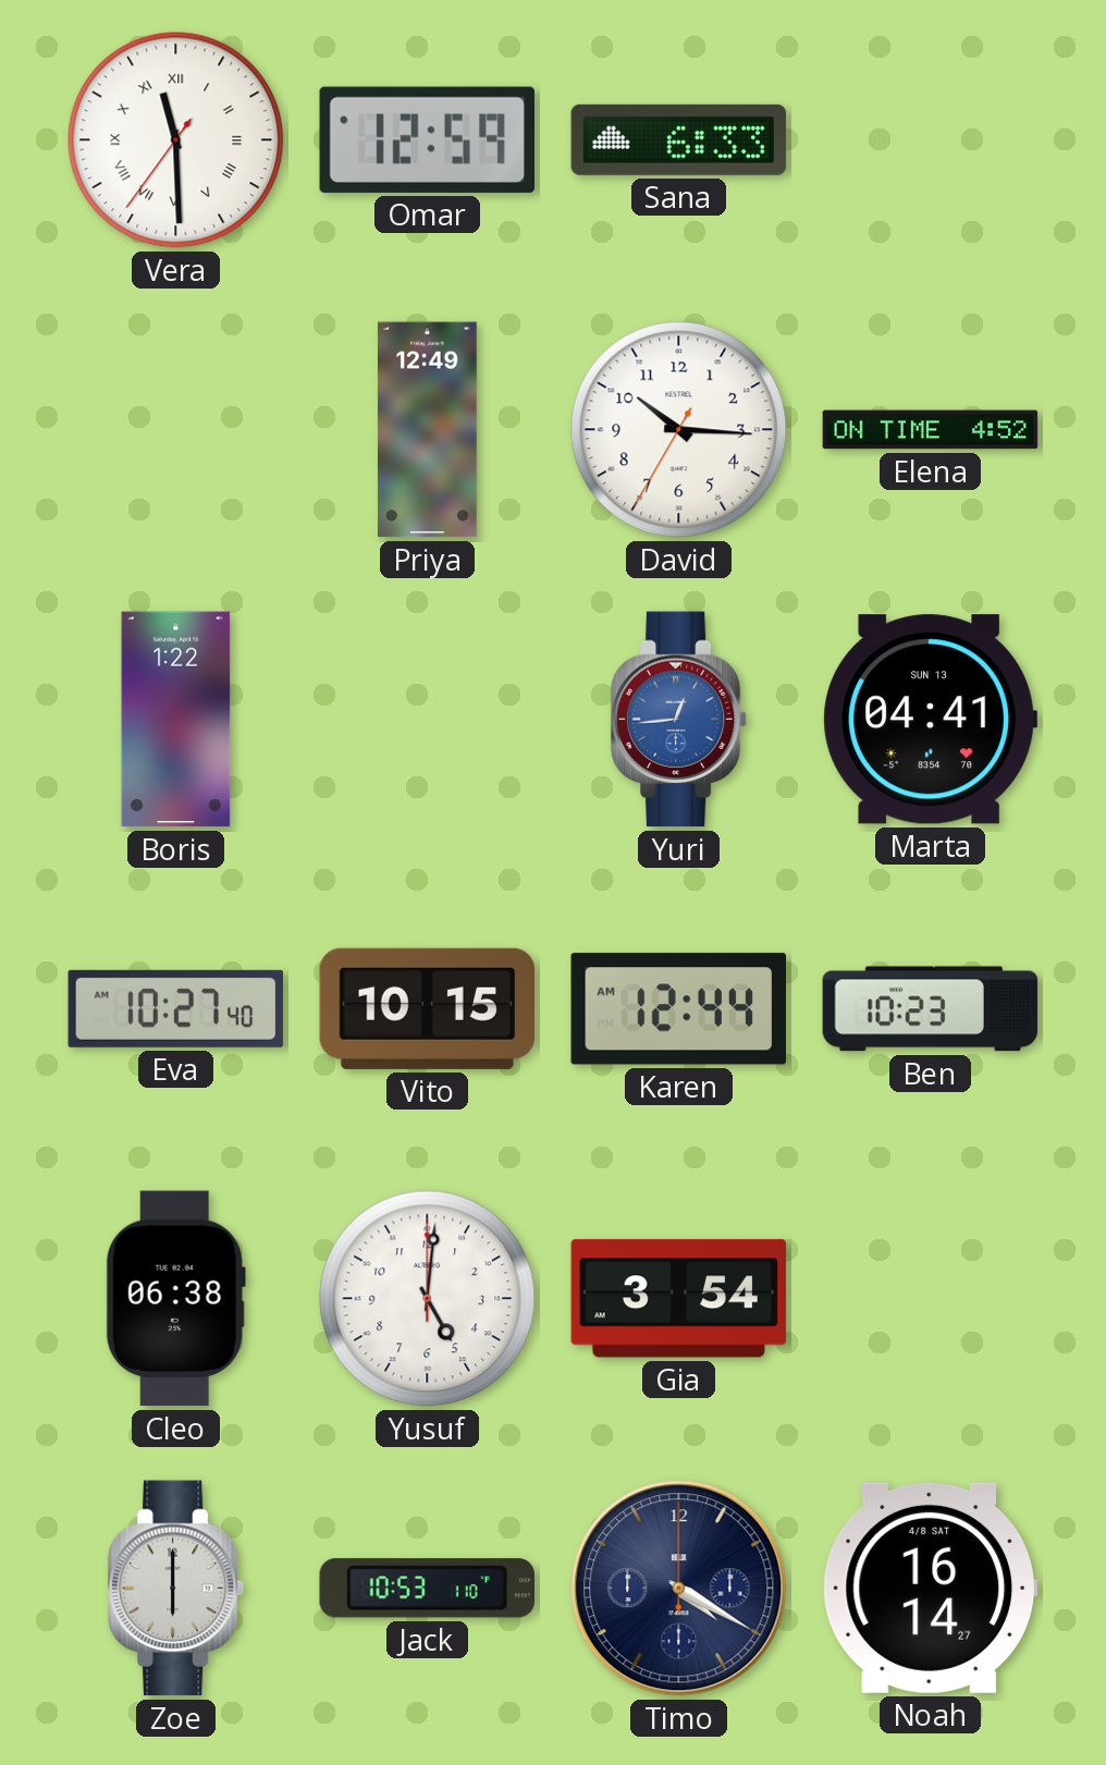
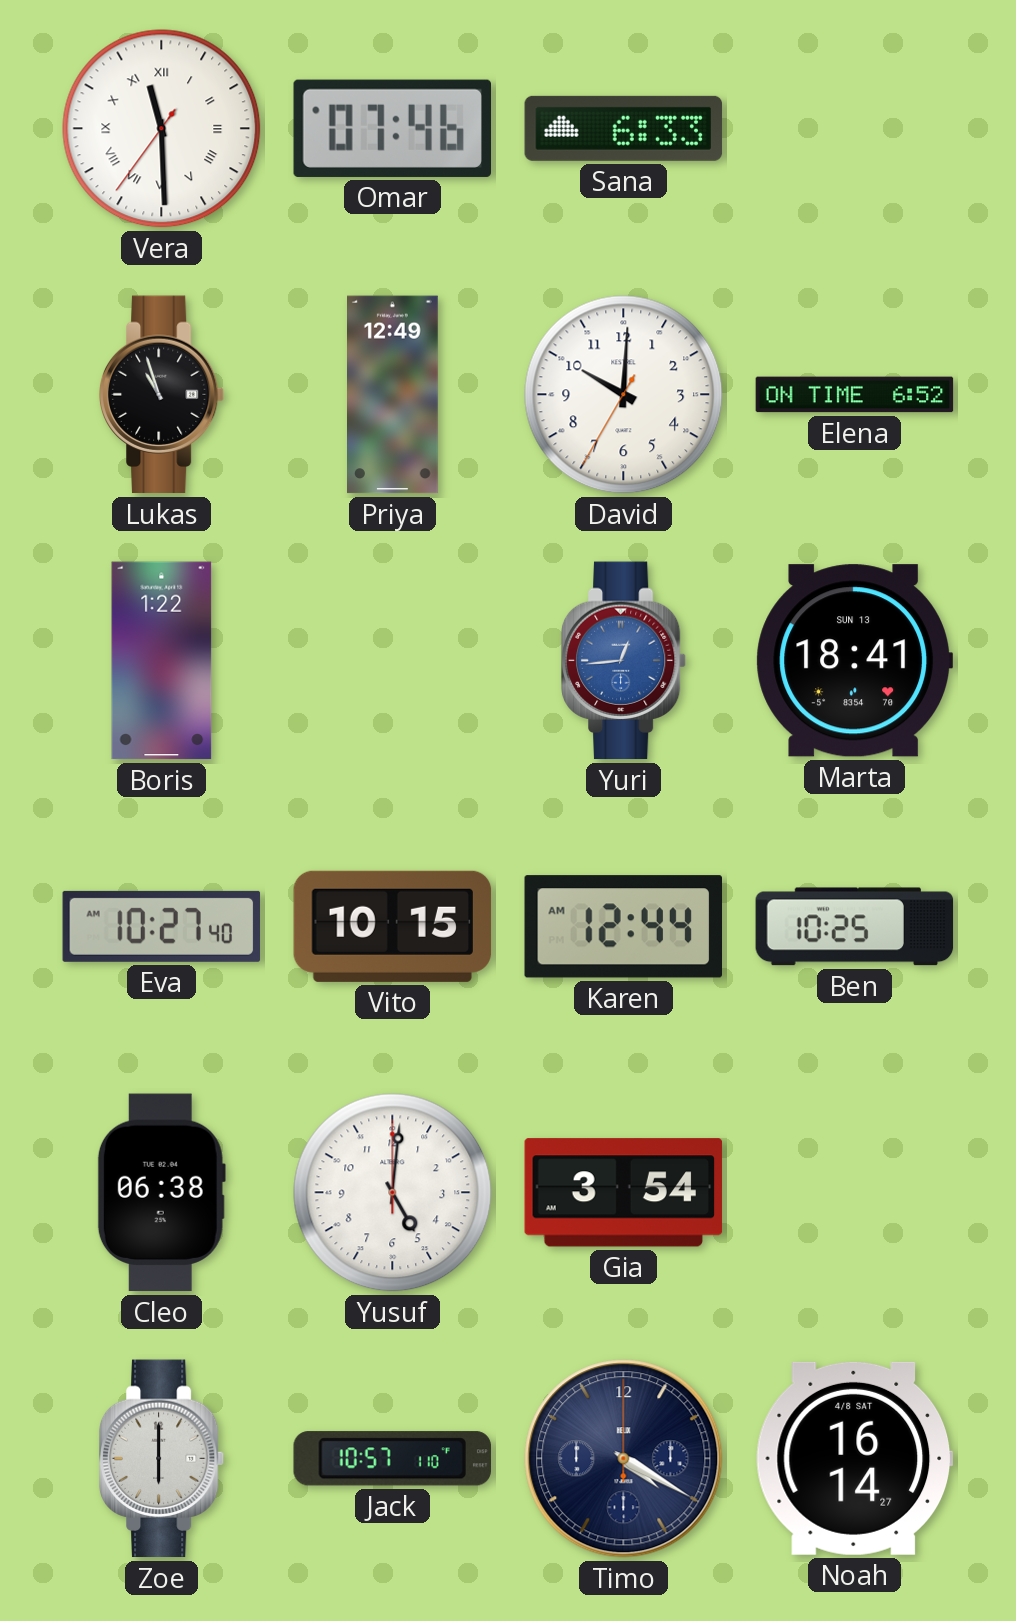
Omar: 12:59 -> 07:46
Lukas: none -> 10:57
David: 10:15 -> 10:00
Elena: 4:52 -> 6:52
Marta: 04:41 -> 18:41
Ben: 10:23 -> 10:25
Jack: 10:53 -> 10:57
